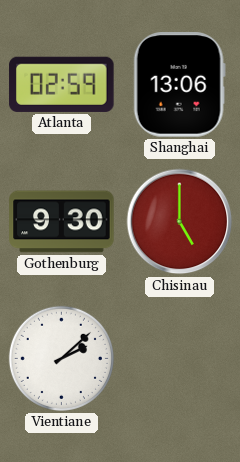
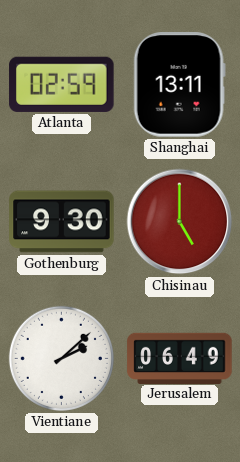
Shanghai: 13:06 -> 13:11
Jerusalem: none -> 06:49
